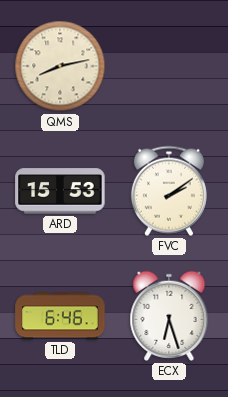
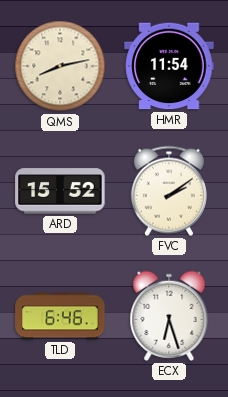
HMR: none -> 11:54
ARD: 15:53 -> 15:52
